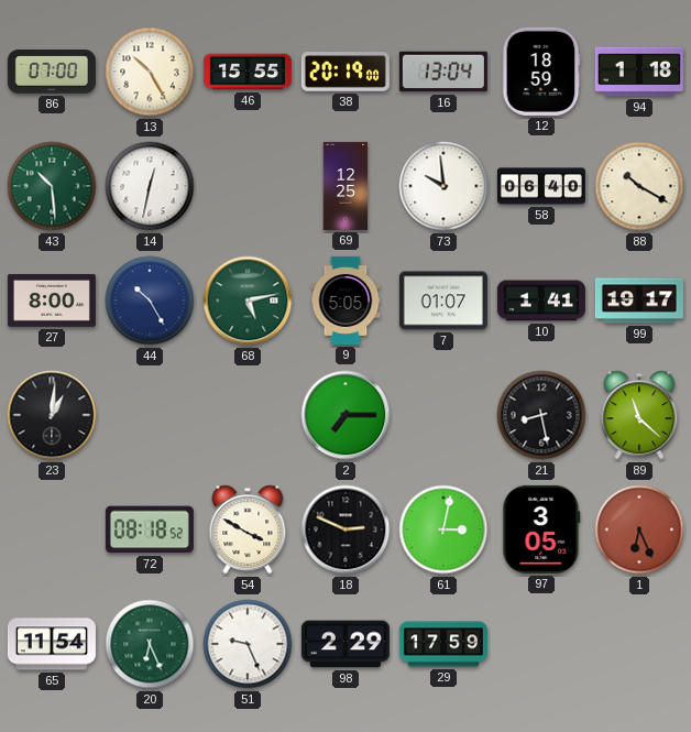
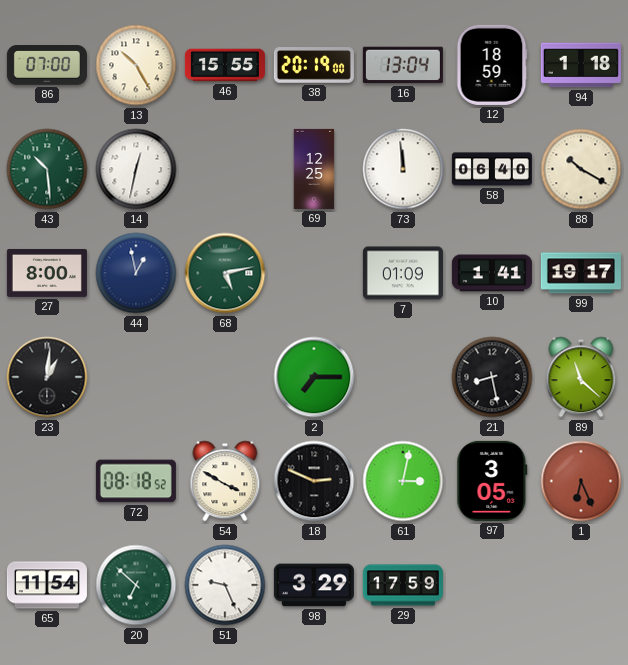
73: 9:59 -> 11:59
44: 10:25 -> 12:58
9: 5:05 -> none
7: 01:07 -> 01:09
20: 6:26 -> 6:52
98: 2:29 -> 3:29
